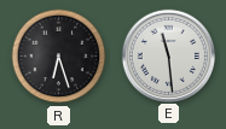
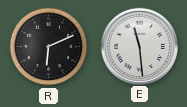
R: 6:27 -> 6:11
